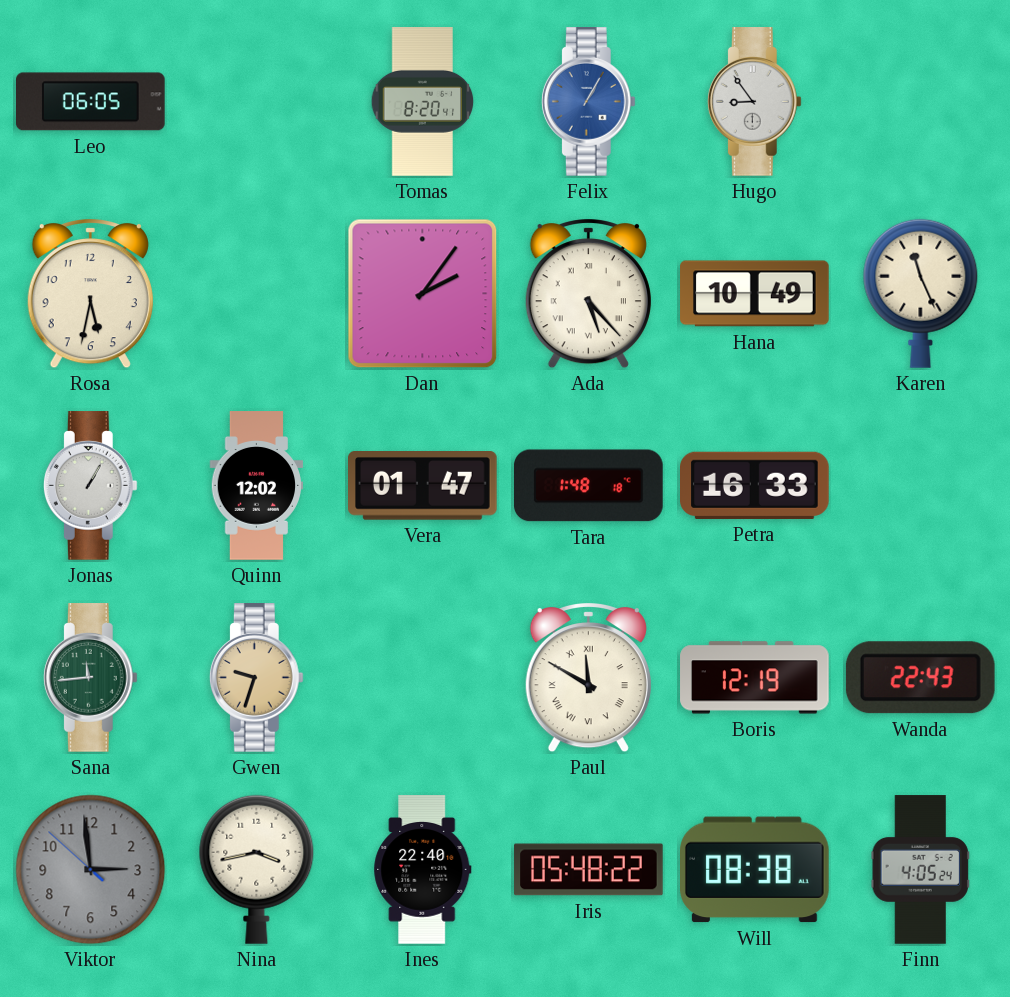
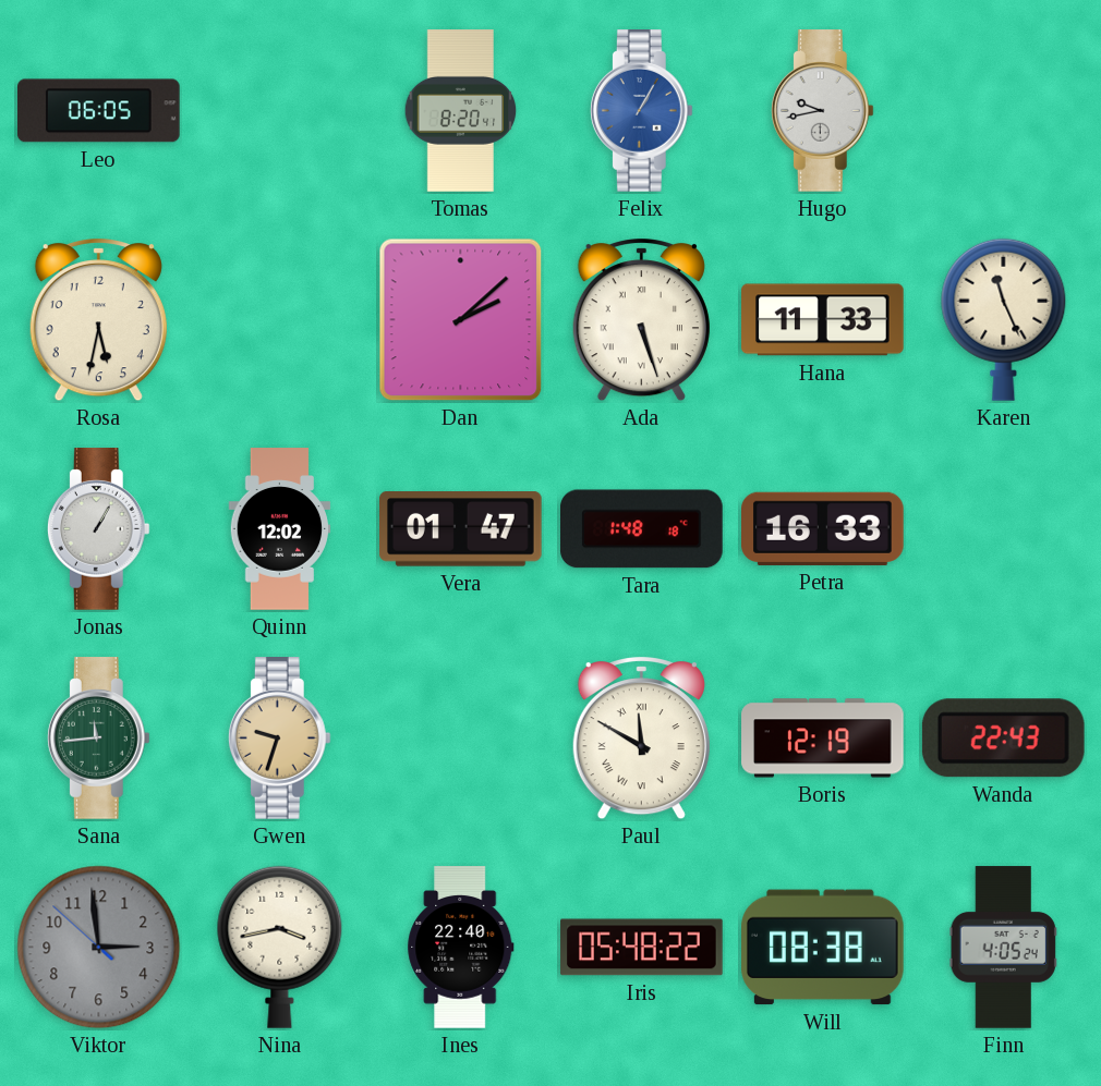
Hugo: 8:54 -> 9:43
Dan: 2:06 -> 2:08
Ada: 5:23 -> 5:27
Hana: 10:49 -> 11:33
